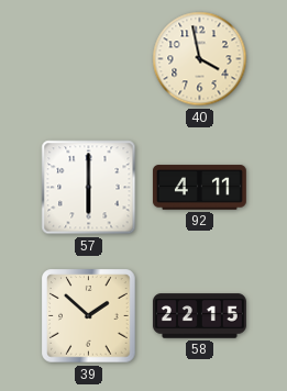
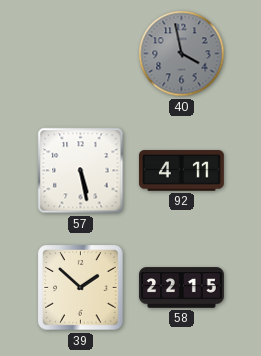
40 dial: cream -> grey
57: 6:00 -> 5:28
